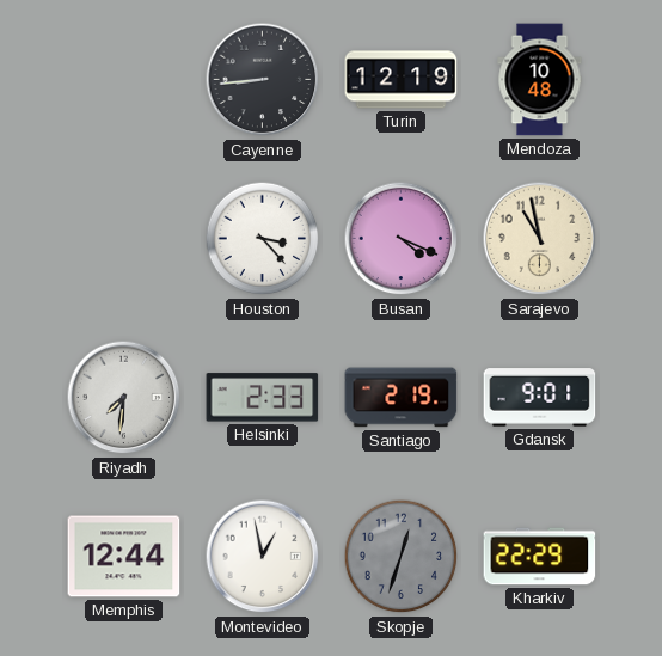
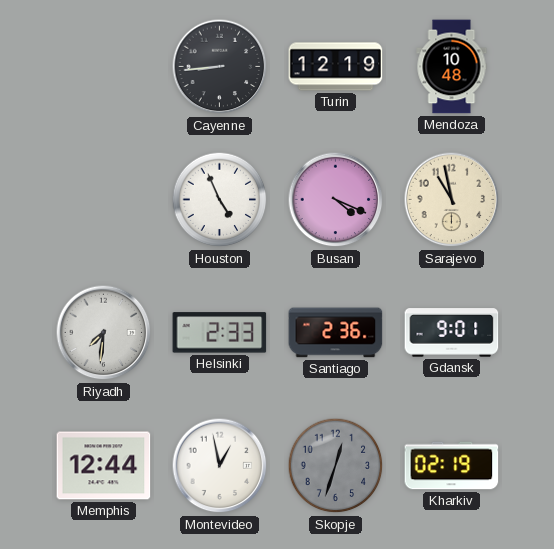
Houston: 3:23 -> 4:56
Santiago: 2:19 -> 2:36
Kharkiv: 22:29 -> 02:19
